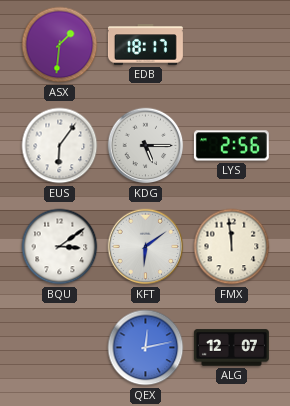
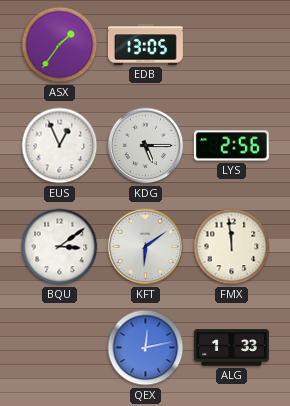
ASX: 1:31 -> 1:36
EDB: 18:17 -> 13:05
EUS: 6:06 -> 12:56
ALG: 12:07 -> 1:33
